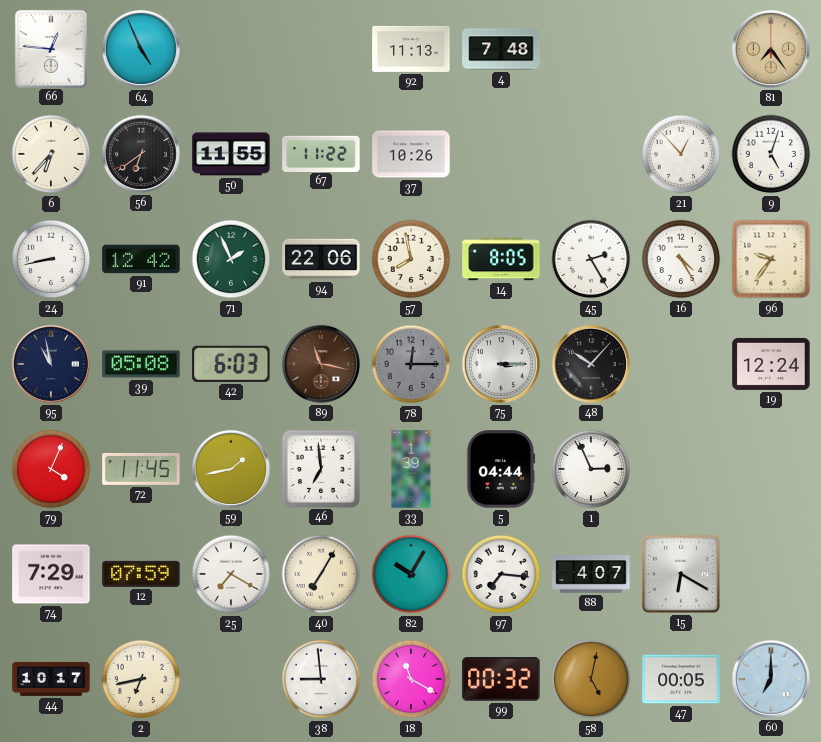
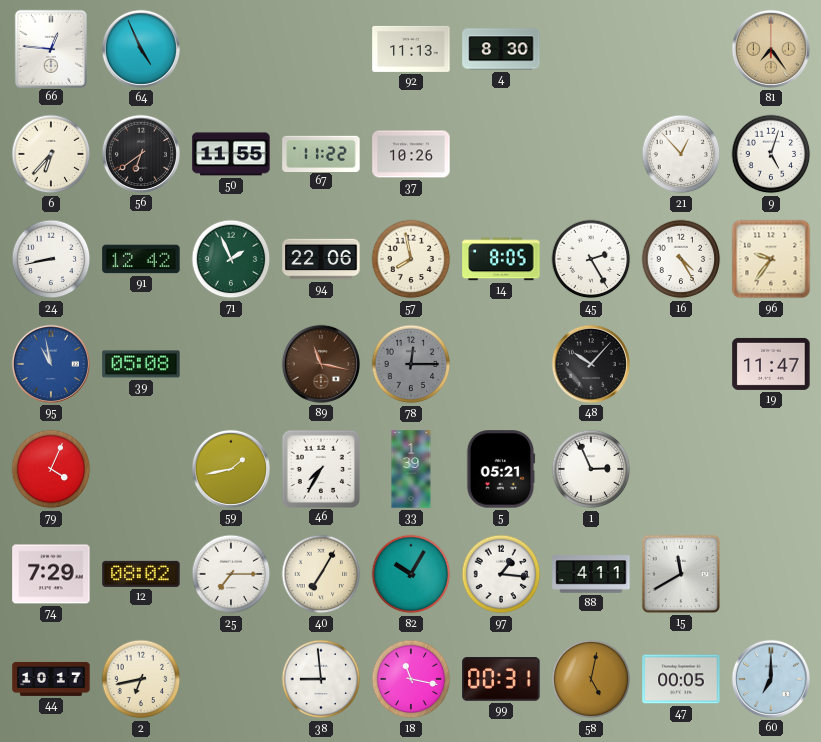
4: 7:48 -> 8:30
95 dial: navy -> blue
42: 6:03 -> none
75: 3:15 -> none
19: 12:24 -> 11:47
72: 11:45 -> none
46: 6:59 -> 7:35
5: 04:44 -> 05:21
12: 07:59 -> 08:02
25: 7:20 -> 7:15
97: 7:16 -> 1:16
88: 4:07 -> 4:11
15: 6:20 -> 11:40
18: 11:20 -> 11:17
99: 00:32 -> 00:31
